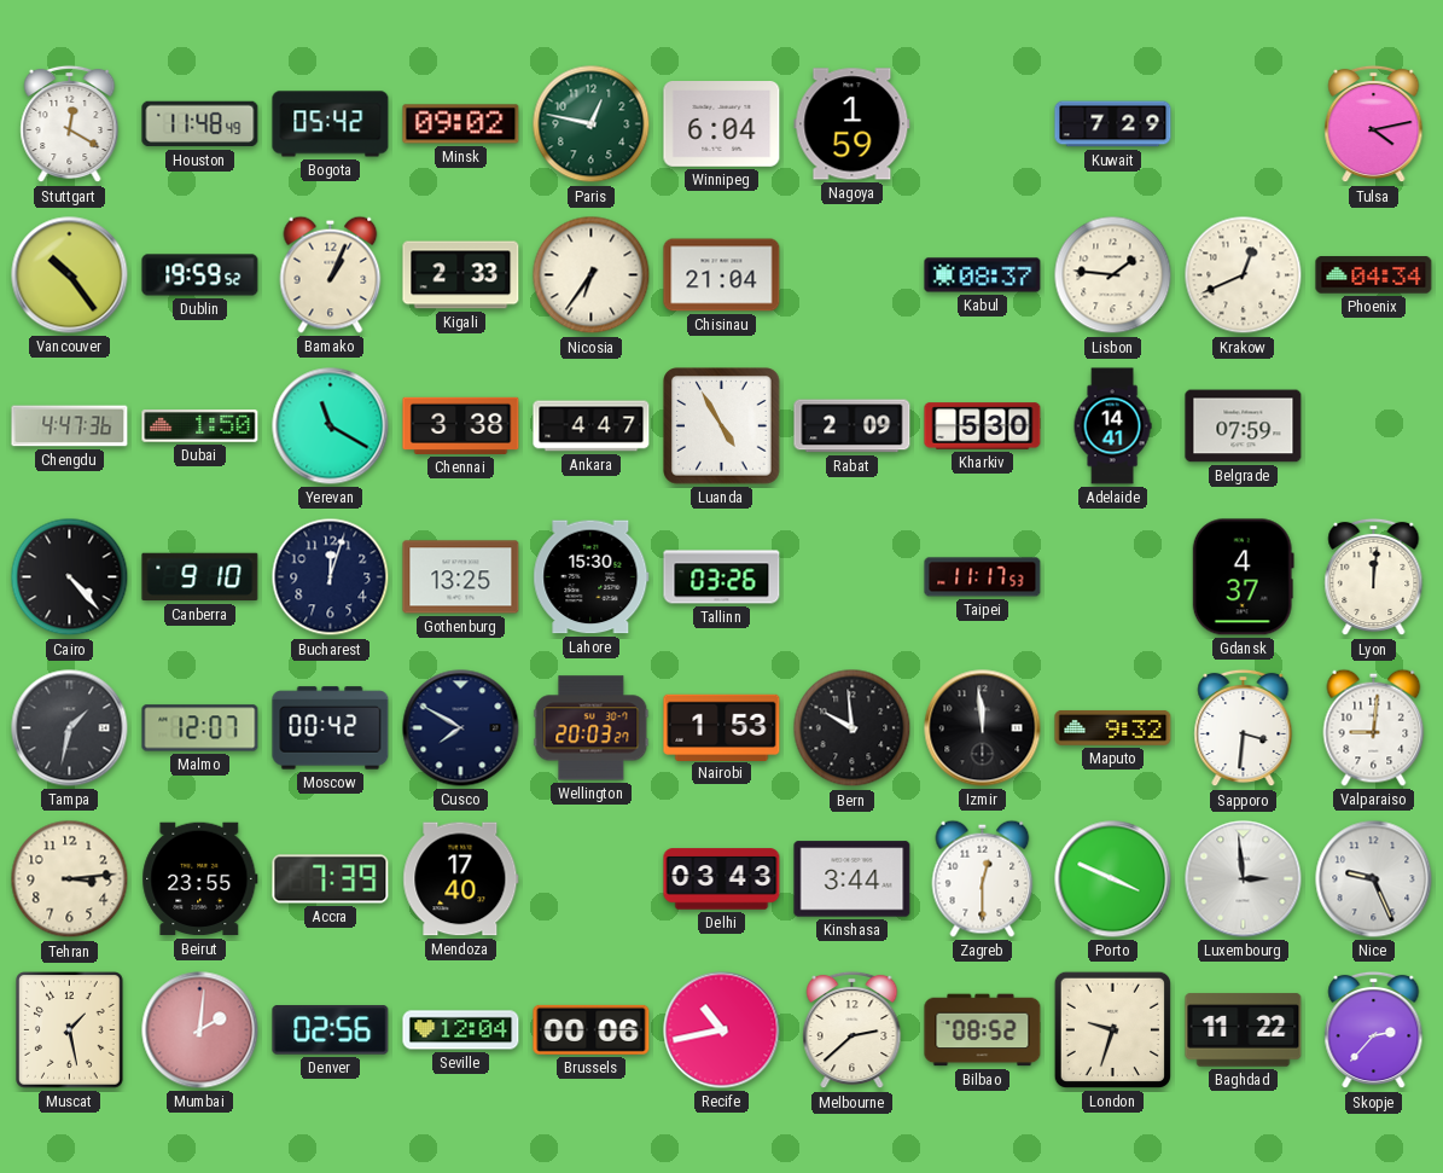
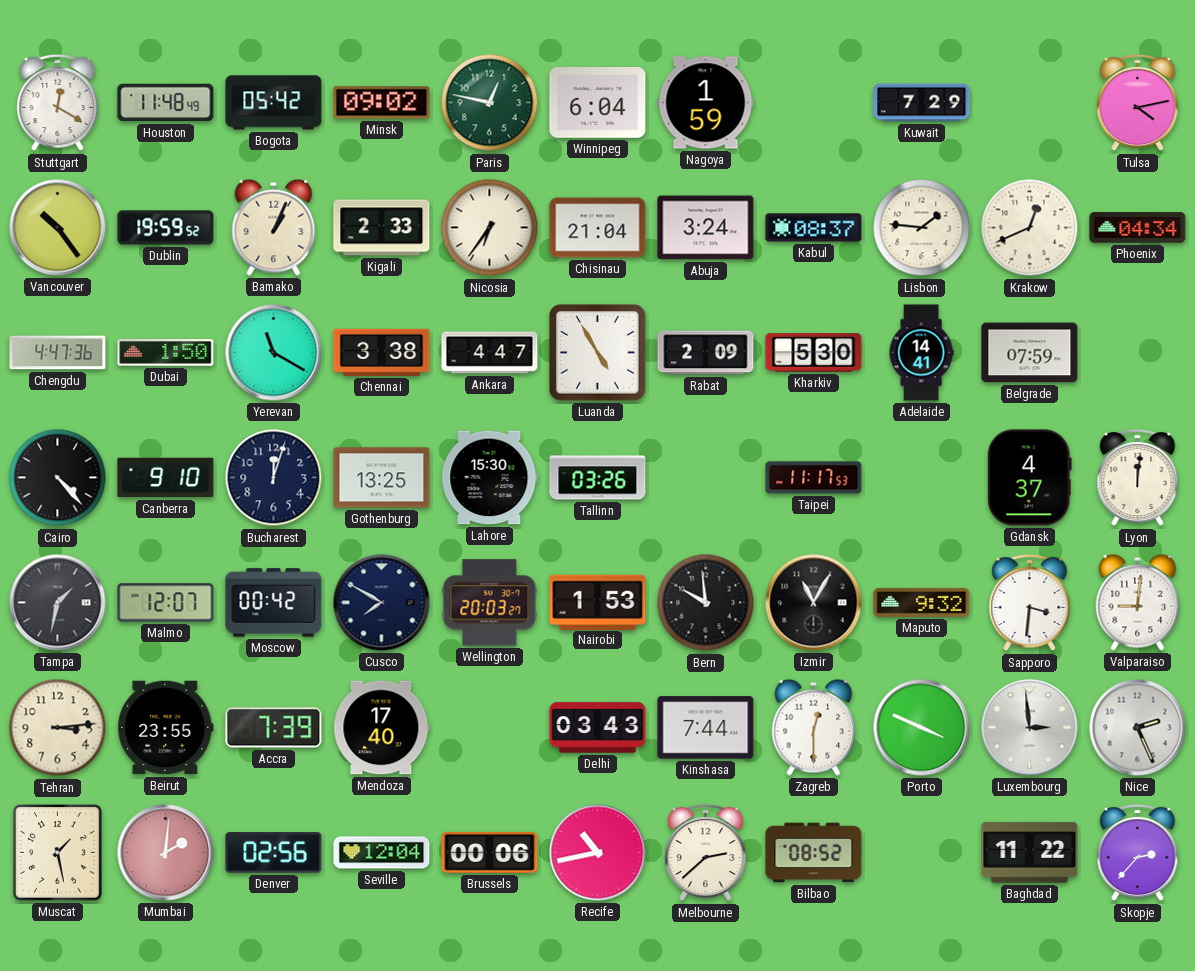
Abuja: none -> 3:24
Izmir: 11:59 -> 11:05
Kinshasa: 3:44 -> 7:44
Nice: 9:26 -> 2:26
London: 9:33 -> none
